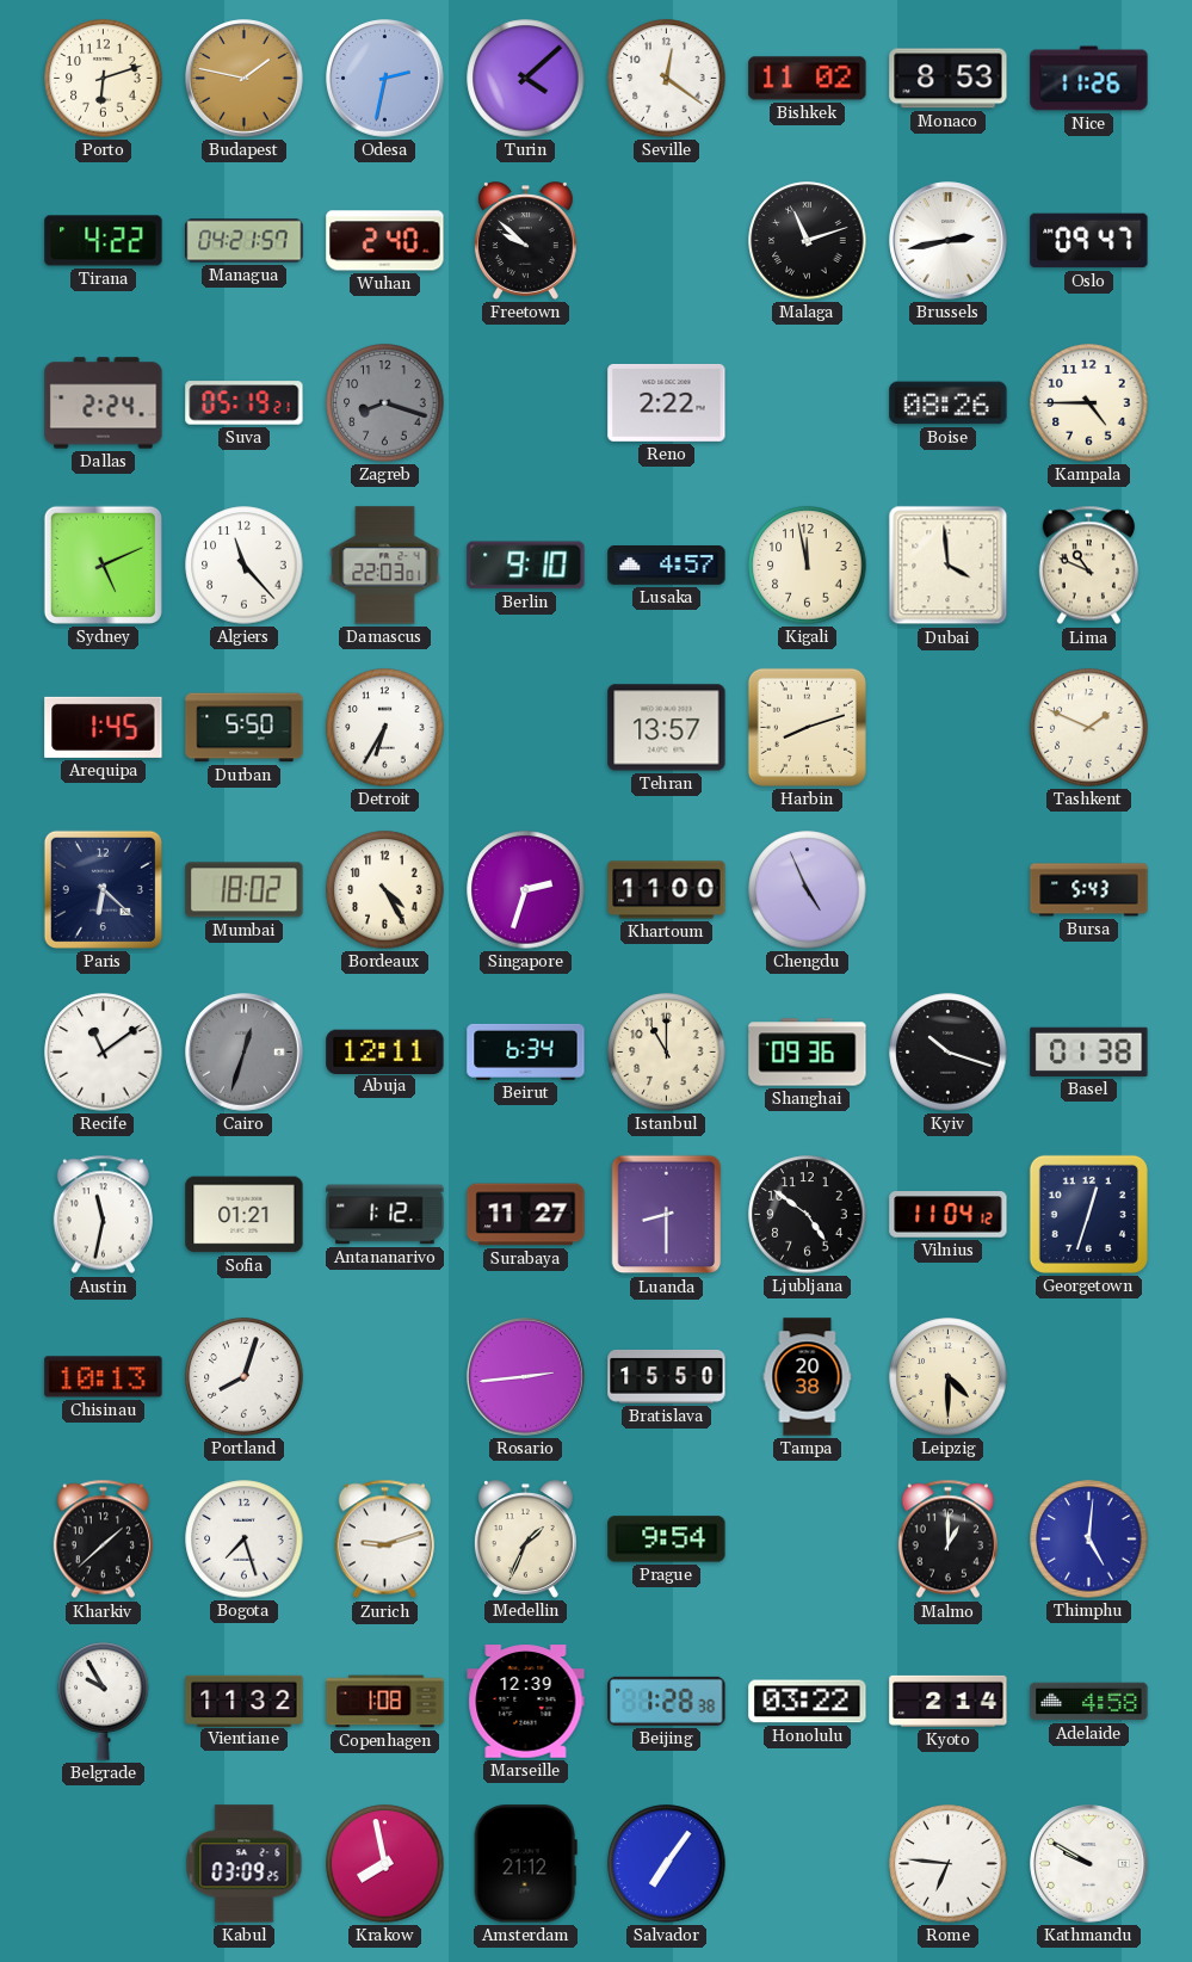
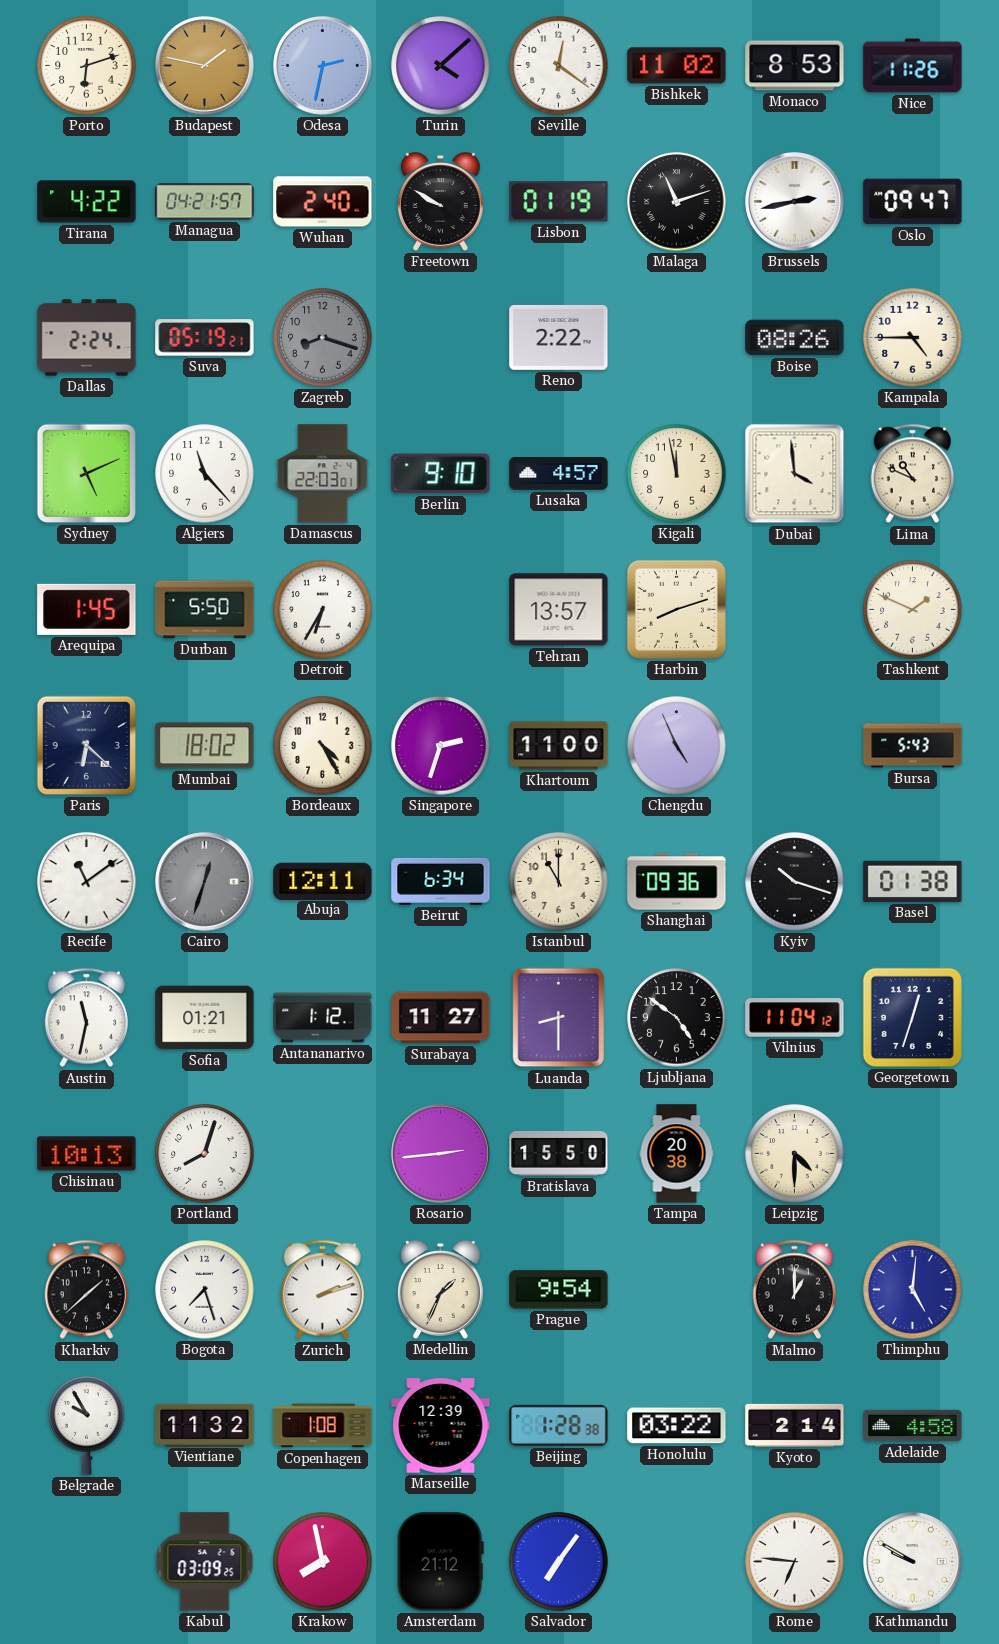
Freetown: 9:52 -> 9:50
Lisbon: none -> 01:19
Zurich: 9:12 -> 2:12
